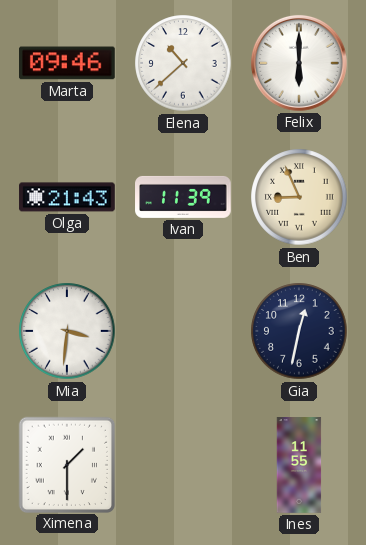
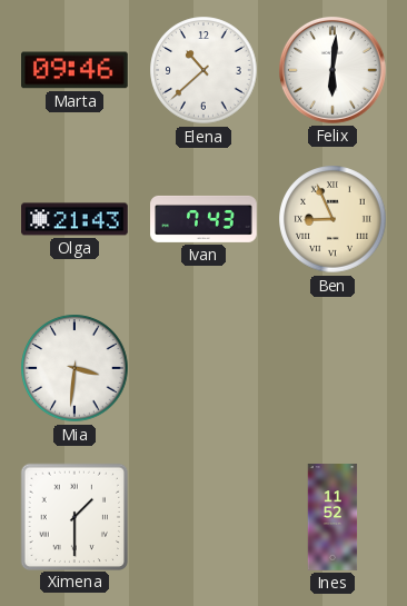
Felix: 6:00 -> 6:01
Ivan: 11:39 -> 7:43
Gia: 12:32 -> none
Ines: 11:55 -> 11:52
